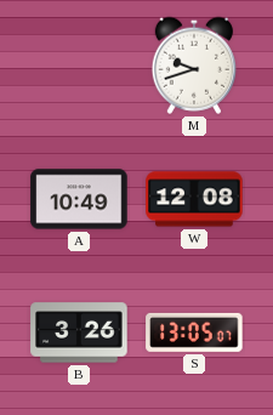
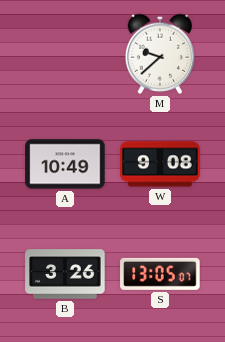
M: 9:42 -> 9:38
W: 12:08 -> 9:08
